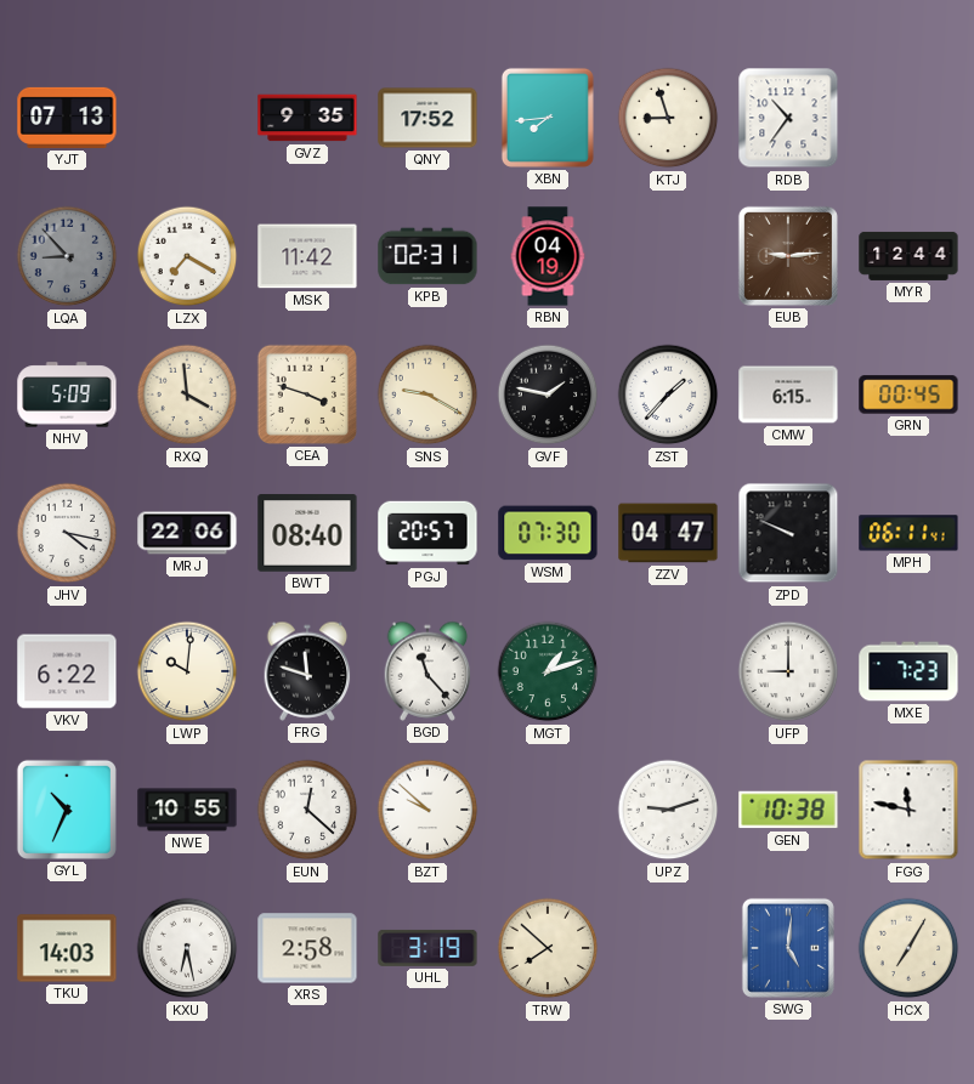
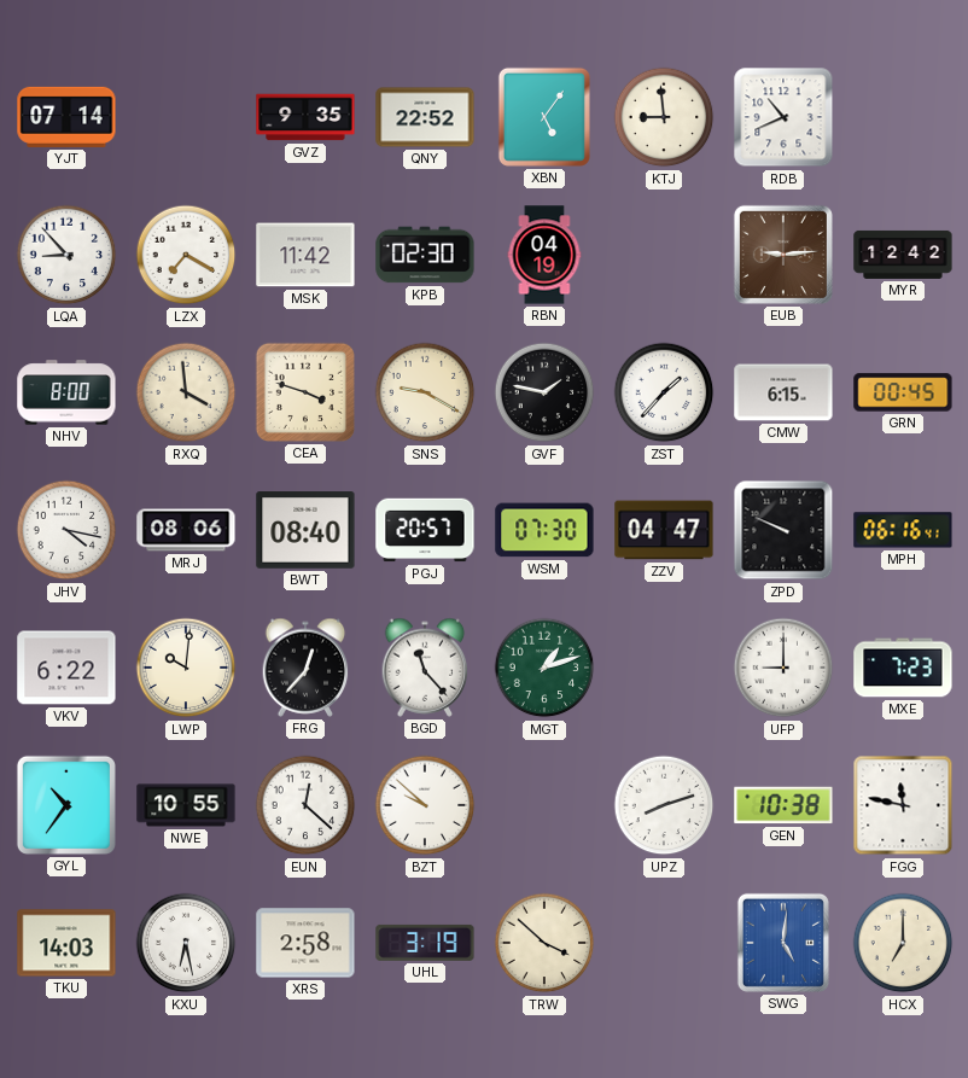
YJT: 07:13 -> 07:14
QNY: 17:52 -> 22:52
XBN: 7:44 -> 5:06
KTJ: 8:57 -> 8:59
RDB: 10:36 -> 10:41
LQA dial: grey -> white
KPB: 02:31 -> 02:30
MYR: 12:44 -> 12:42
NHV: 5:09 -> 8:00
MRJ: 22:06 -> 08:06
MPH: 06:11 -> 06:16
FRG: 11:48 -> 12:37
GYL: 10:34 -> 10:36
UPZ: 9:12 -> 8:12
TRW: 7:52 -> 3:52
HCX: 7:05 -> 7:00
